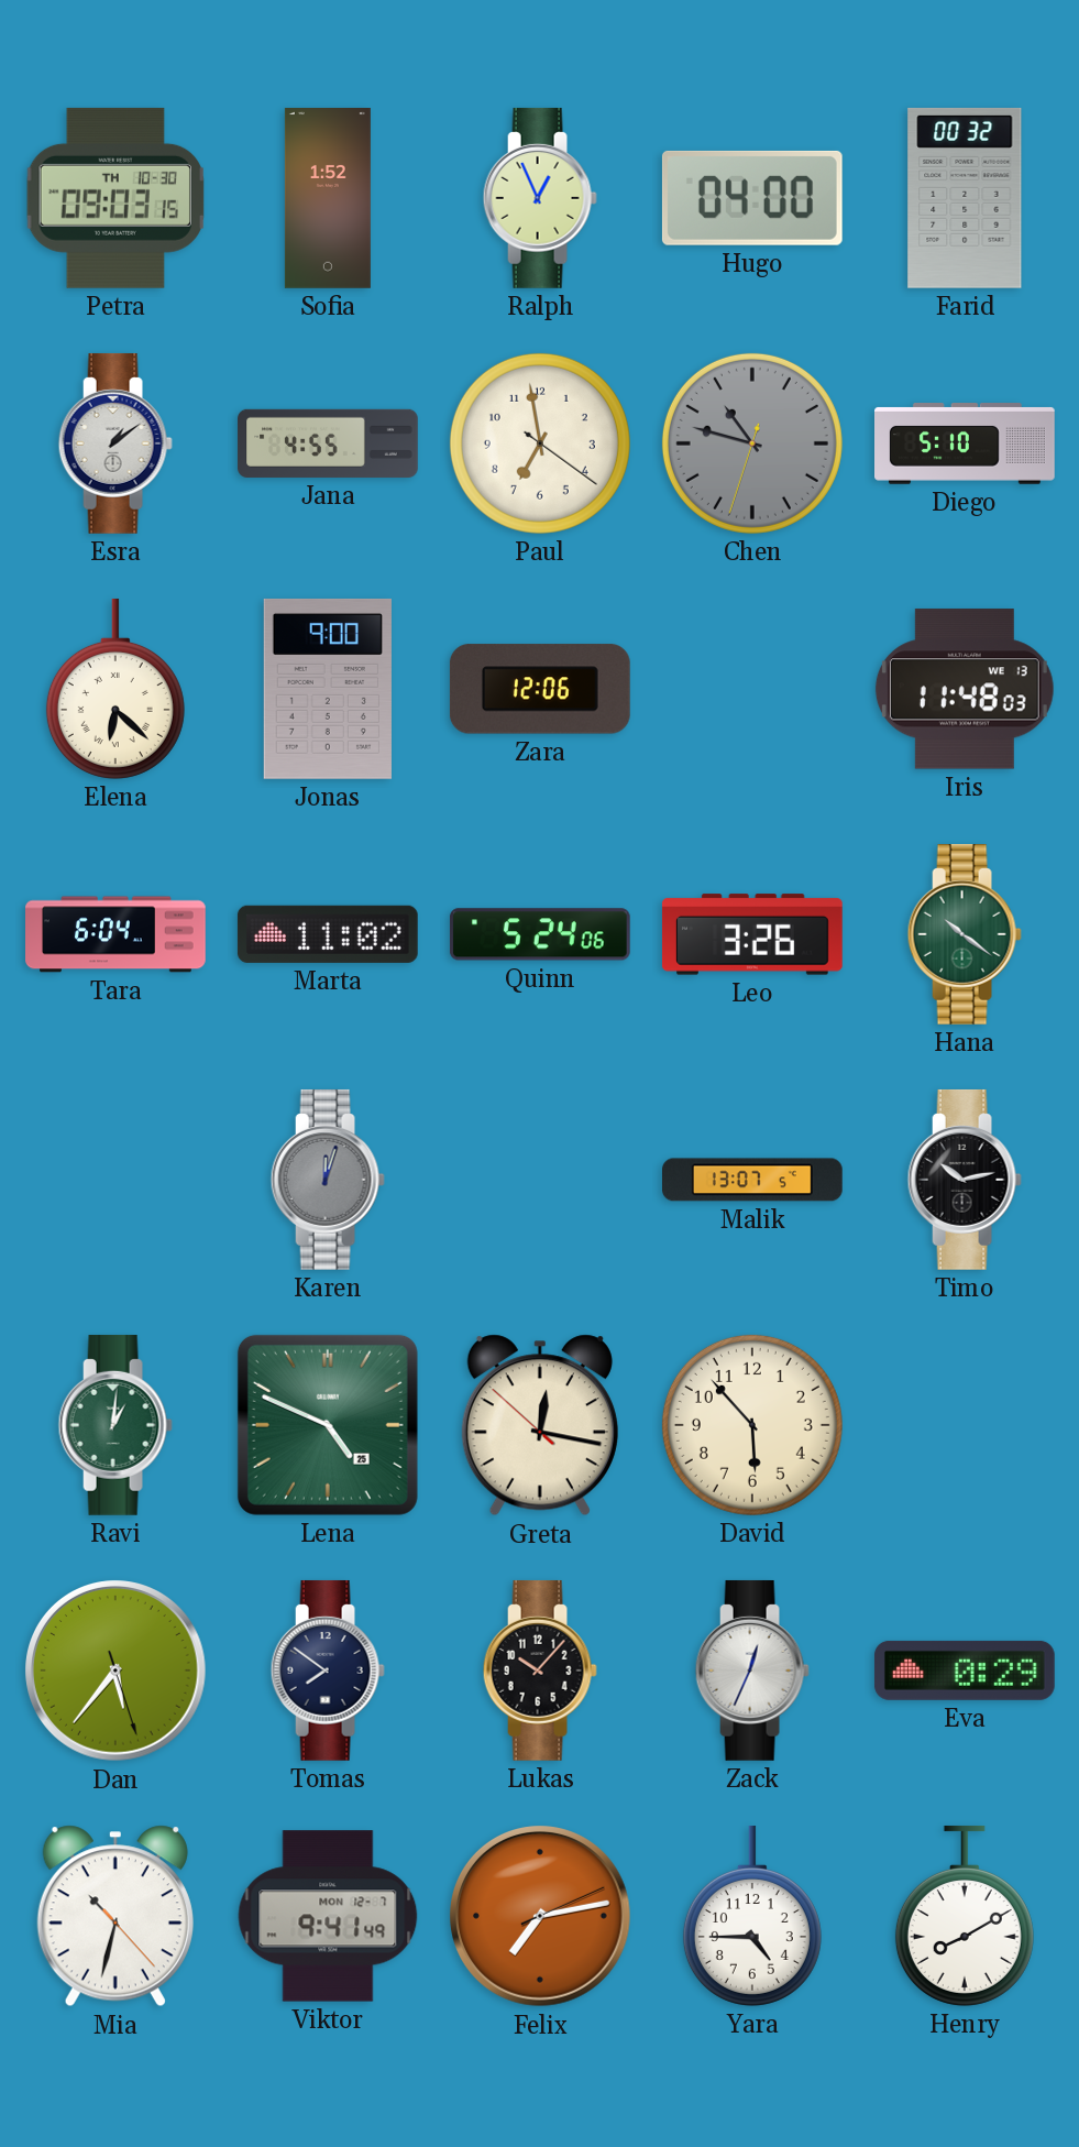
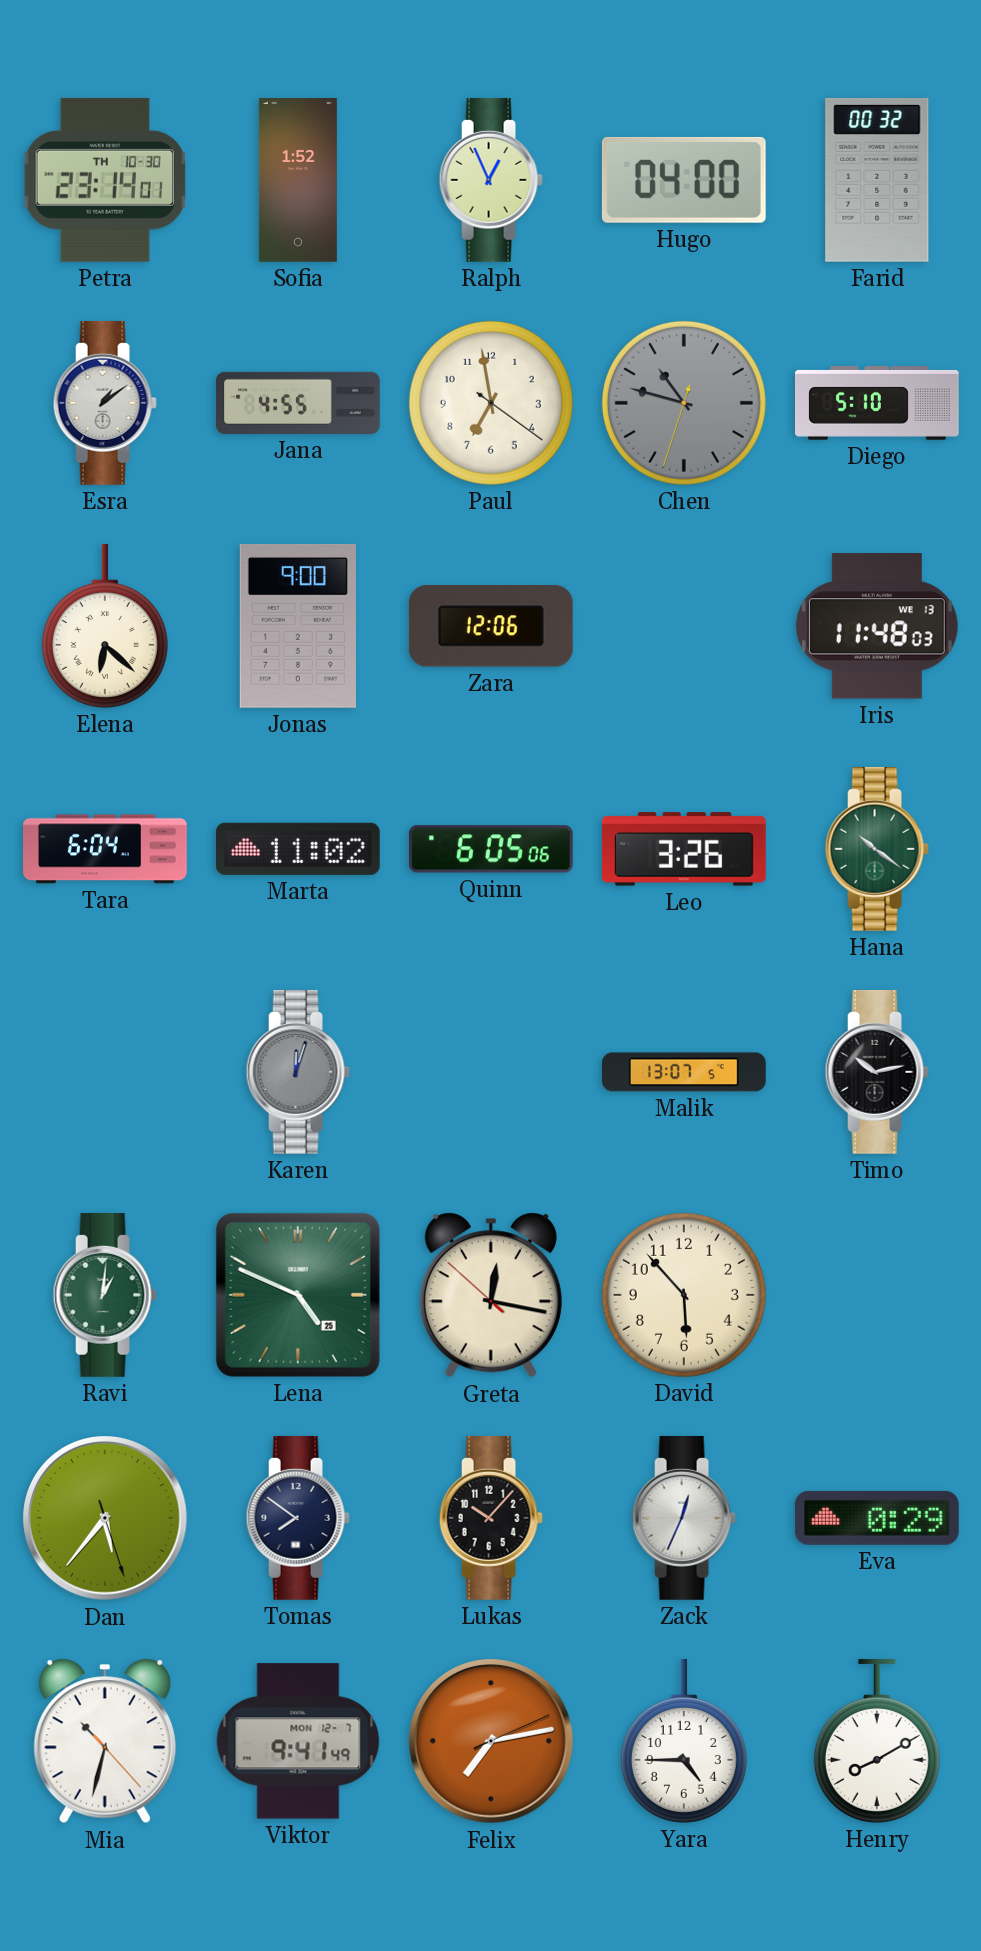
Petra: 09:03 -> 23:14
Quinn: 5:24 -> 6:05
